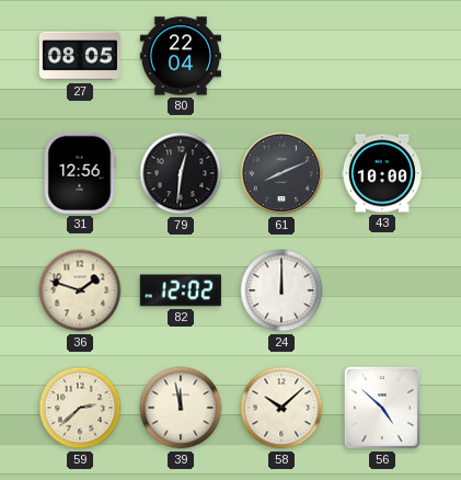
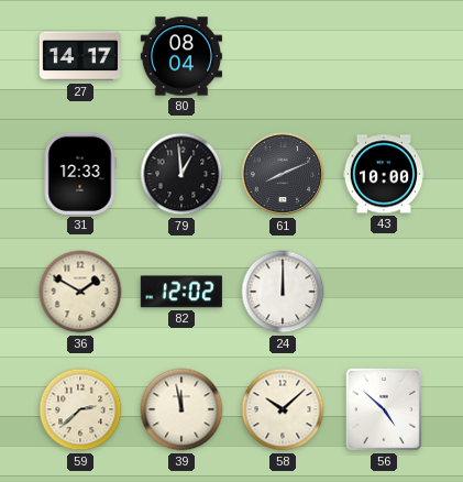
27: 08:05 -> 14:17
80: 22:04 -> 08:04
31: 12:56 -> 12:33
79: 12:31 -> 12:59
36: 1:48 -> 1:50
